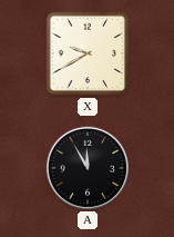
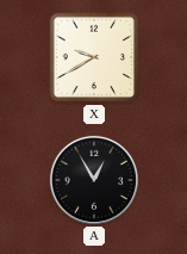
A: 11:55 -> 12:55
